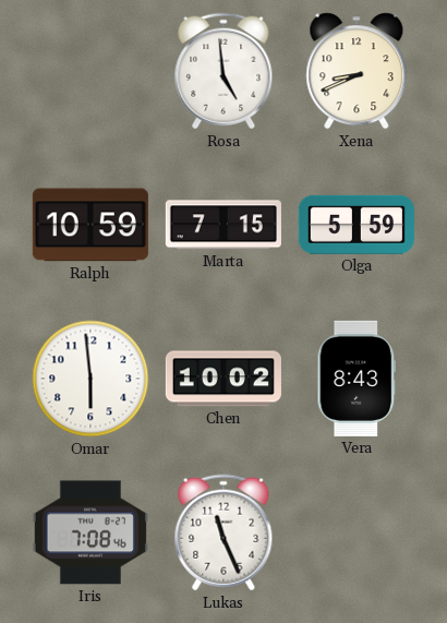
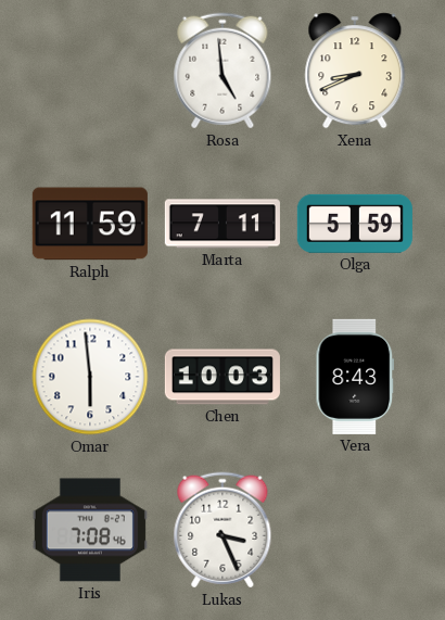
Ralph: 10:59 -> 11:59
Marta: 7:15 -> 7:11
Chen: 10:02 -> 10:03
Lukas: 11:26 -> 3:26
